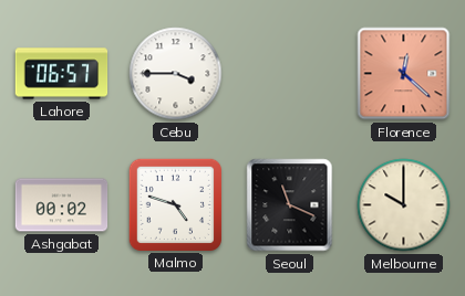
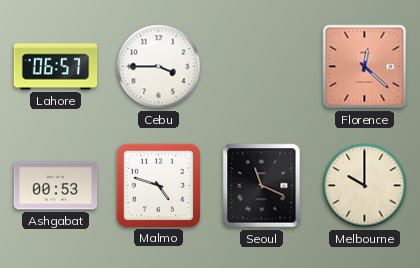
Ashgabat: 00:02 -> 00:53
